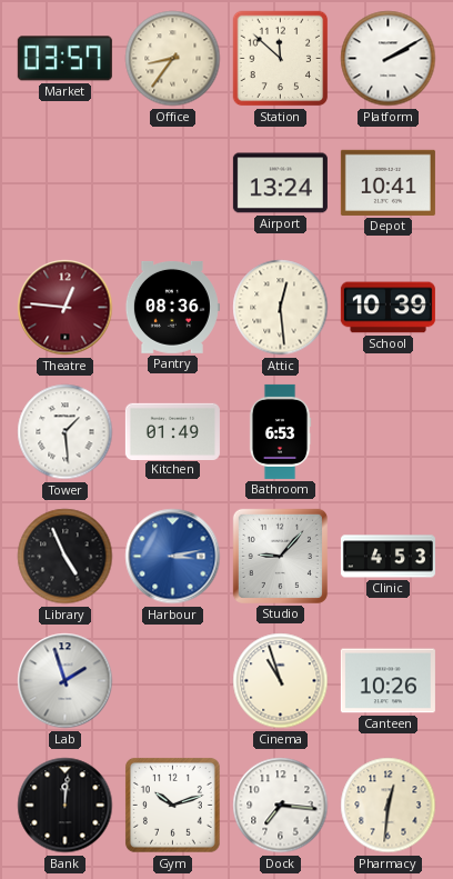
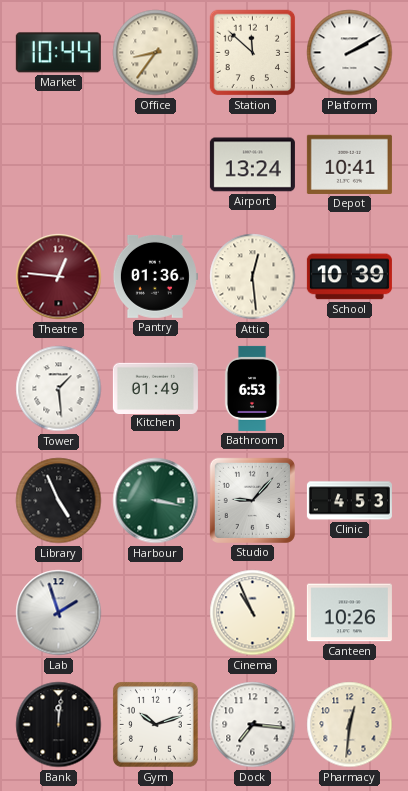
Market: 03:57 -> 10:44
Pantry: 08:36 -> 01:36
Harbour: 3:13 -> 3:17
Harbour dial: blue -> green
Cinema: 10:57 -> 10:56
